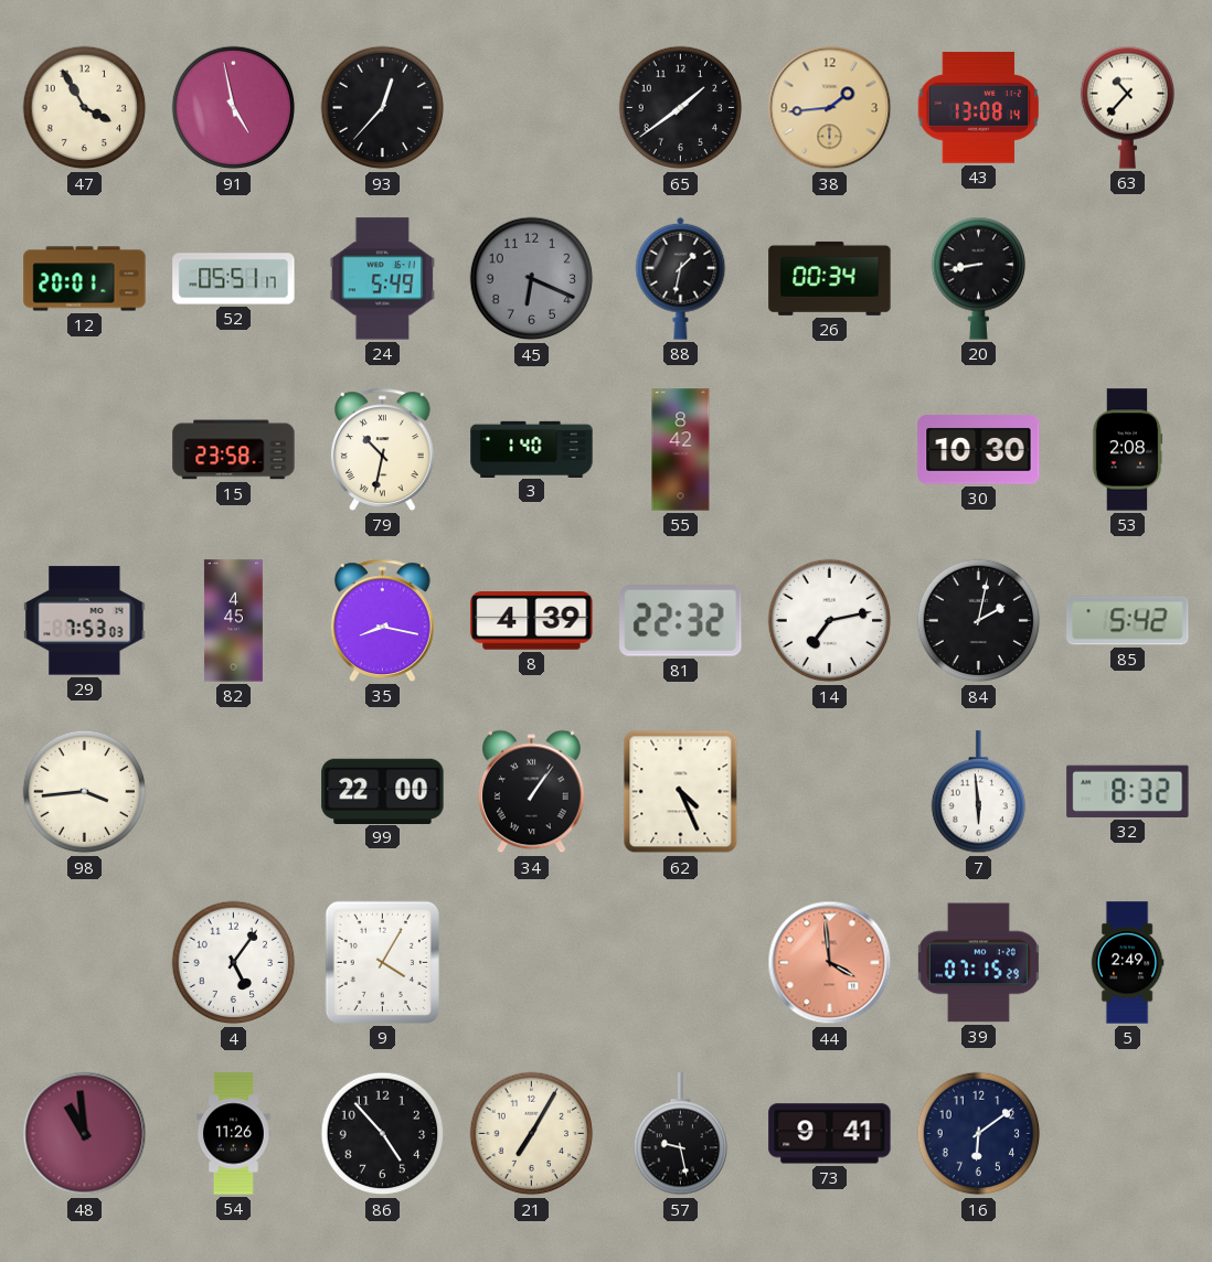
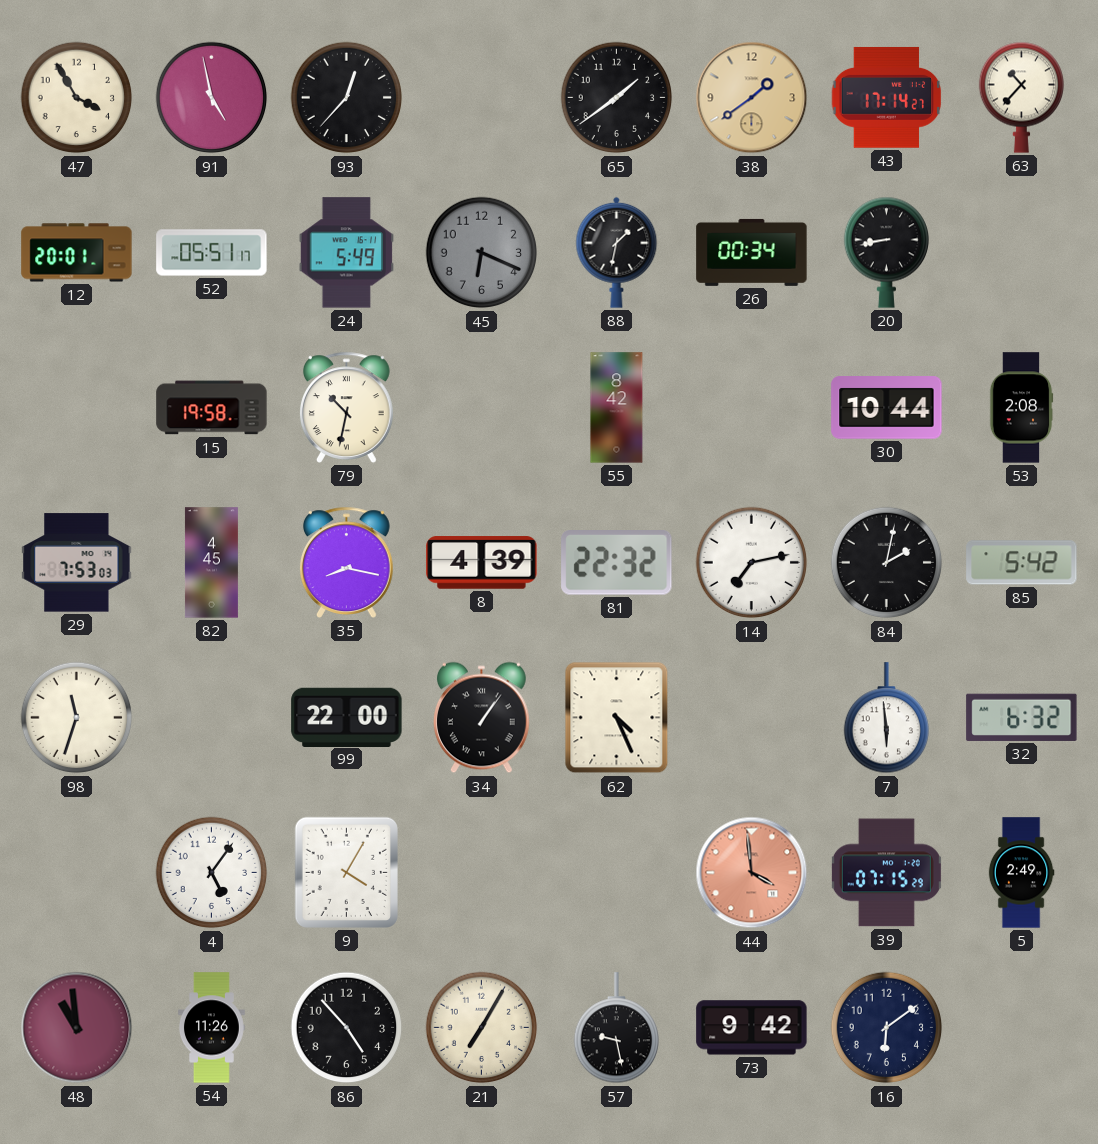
38: 1:44 -> 1:39
43: 13:08 -> 17:14
15: 23:58 -> 19:58
3: 1:40 -> none
30: 10:30 -> 10:44
98: 3:44 -> 11:33
32: 8:32 -> 6:32
73: 9:41 -> 9:42
